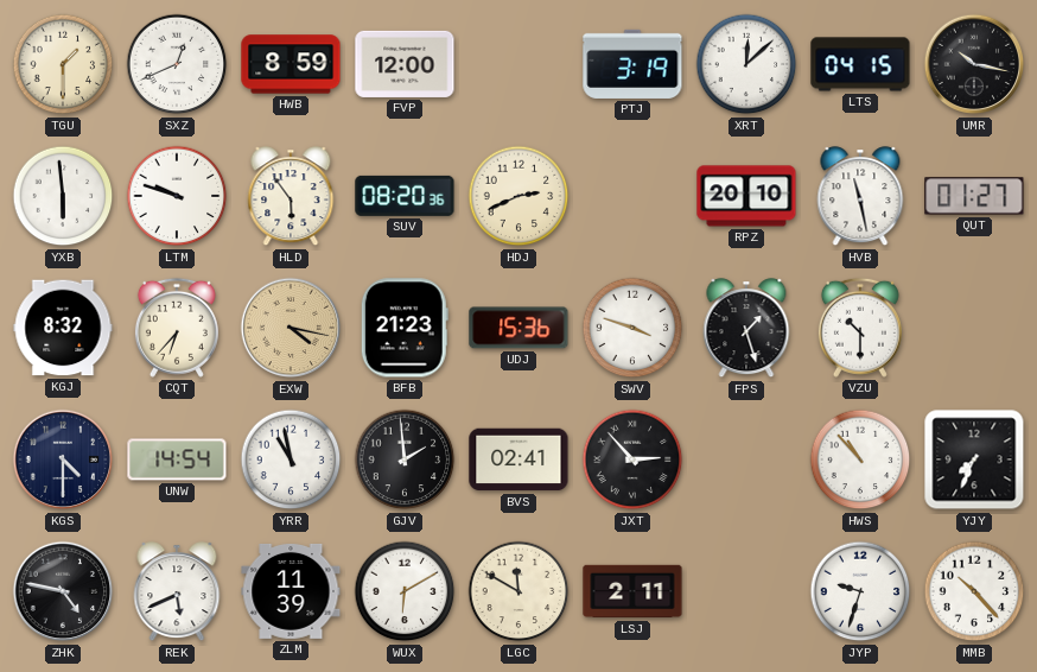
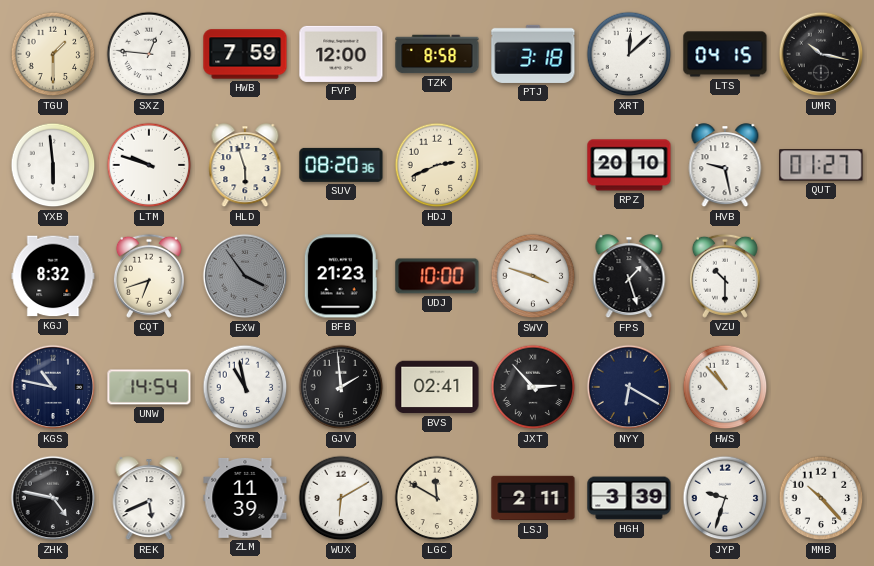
SXZ: 12:41 -> 12:46
HWB: 8:59 -> 7:59
TZK: none -> 8:58
PTJ: 3:19 -> 3:18
HLD: 5:54 -> 5:57
HVB: 11:28 -> 9:28
CQT: 6:37 -> 6:42
EXW: 4:17 -> 3:54
EXW dial: champagne -> grey
UDJ: 15:36 -> 10:00
KGS: 4:30 -> 10:47
NYY: none -> 6:20
YJY: 7:34 -> none
HGH: none -> 3:39
